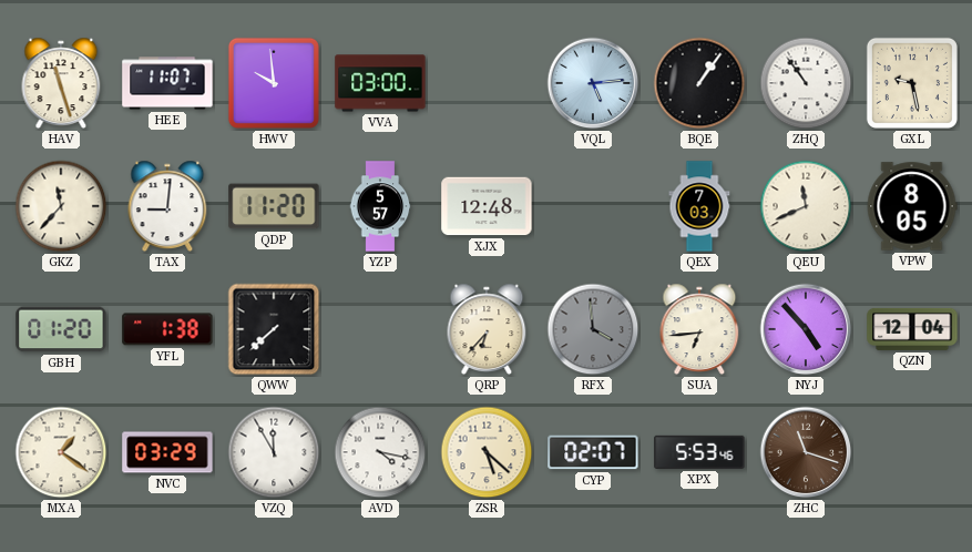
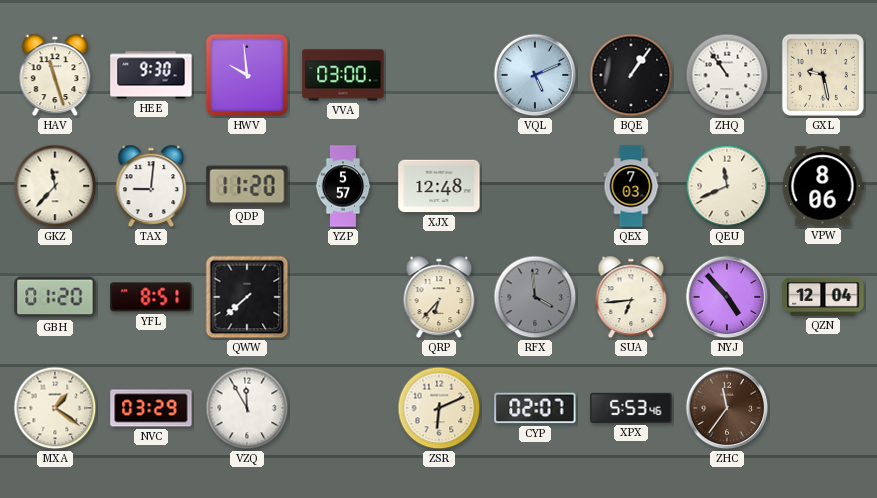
HEE: 11:07 -> 9:30
VQL: 5:14 -> 5:11
VPW: 8:05 -> 8:06
YFL: 1:38 -> 8:51
AVD: 4:17 -> none
ZSR: 5:22 -> 6:11
ZHC: 11:18 -> 11:36
